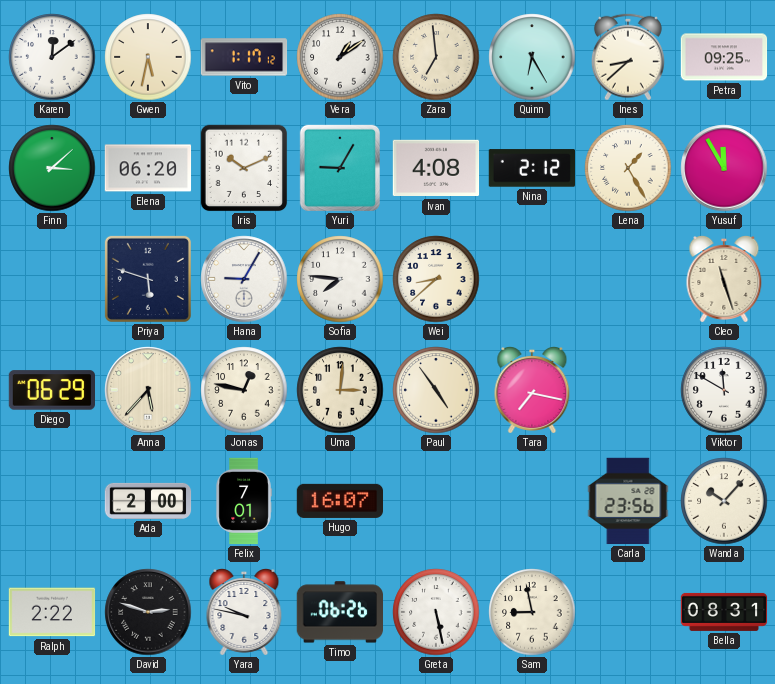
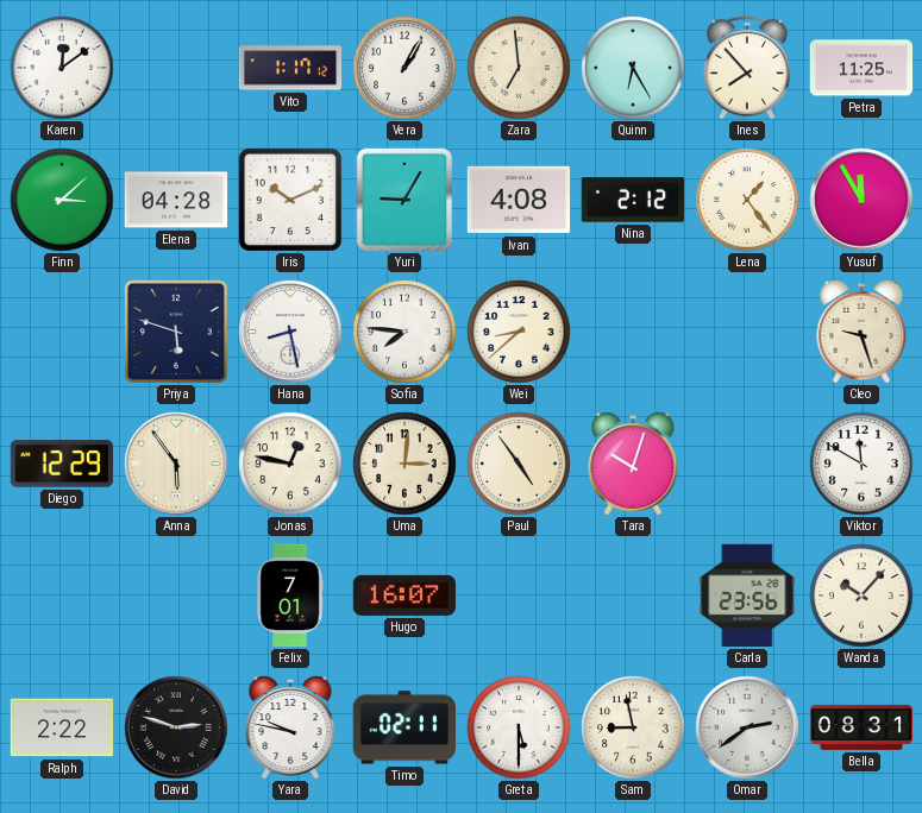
Gwen: 5:32 -> none
Vera: 1:09 -> 1:05
Ines: 8:38 -> 7:53
Petra: 09:25 -> 11:25
Elena: 06:20 -> 04:28
Lena: 1:25 -> 1:24
Hana: 9:05 -> 8:28
Cleo: 11:27 -> 9:27
Diego: 06:29 -> 12:29
Anna: 5:37 -> 5:54
Tara: 7:17 -> 10:03
Ada: 2:00 -> none
Timo: 06:26 -> 02:11
Greta: 5:28 -> 5:30
Omar: none -> 2:39
